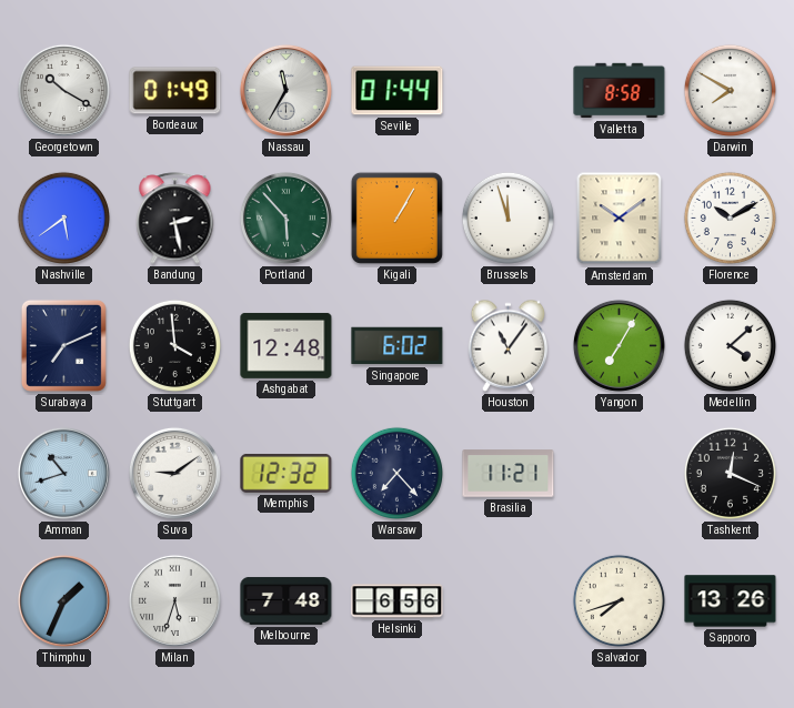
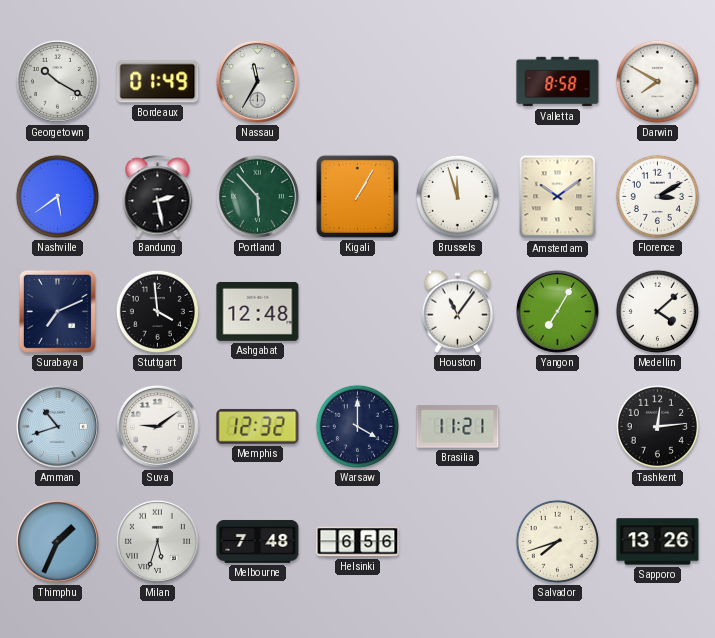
Seville: 01:44 -> none
Florence: 10:10 -> 3:10
Singapore: 6:02 -> none
Warsaw: 7:23 -> 4:00
Tashkent: 12:19 -> 12:14
